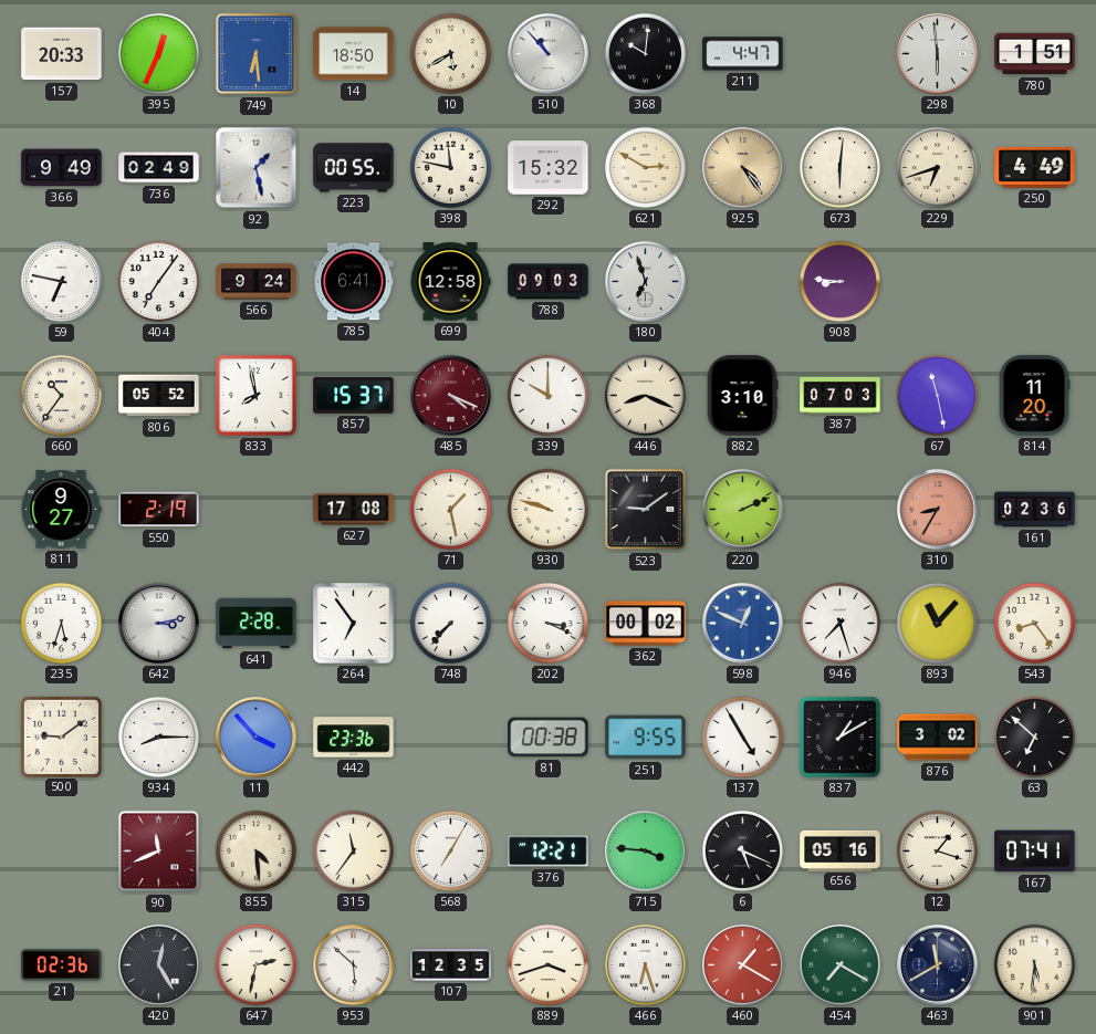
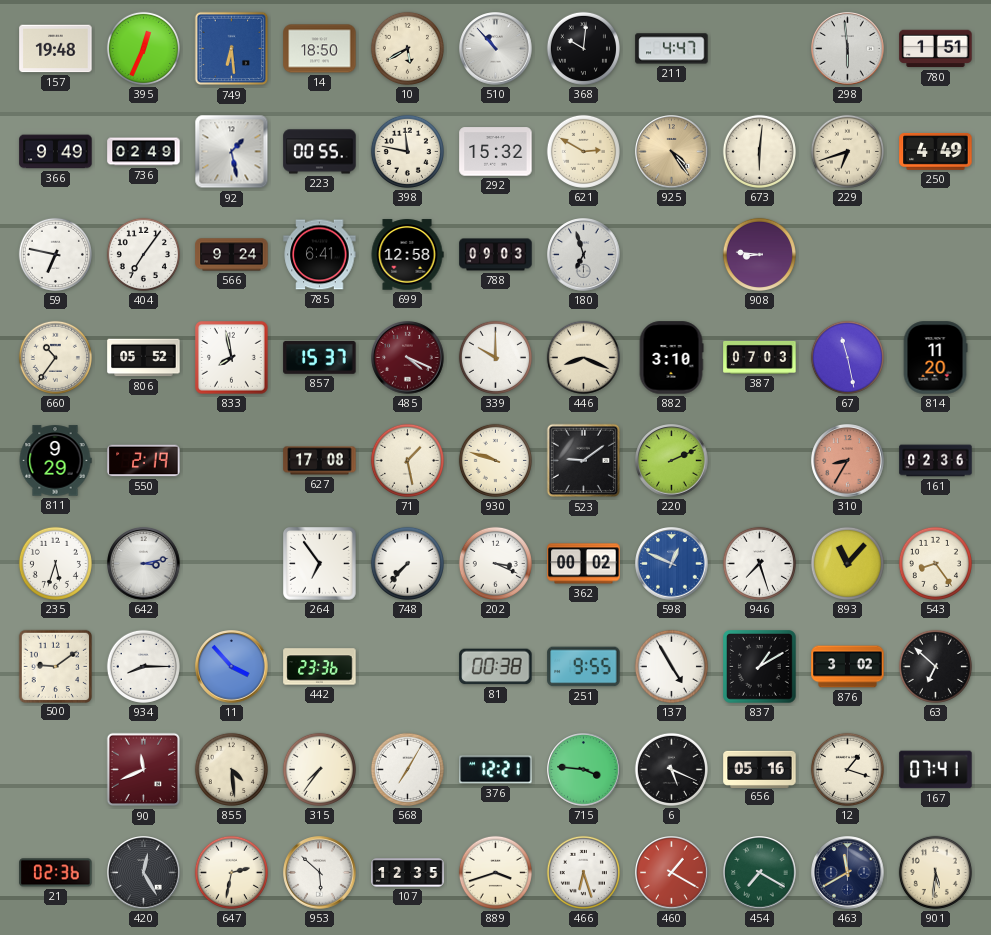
157: 20:33 -> 19:48
811: 9:27 -> 9:29
641: 2:28 -> none
315: 11:36 -> 7:36
